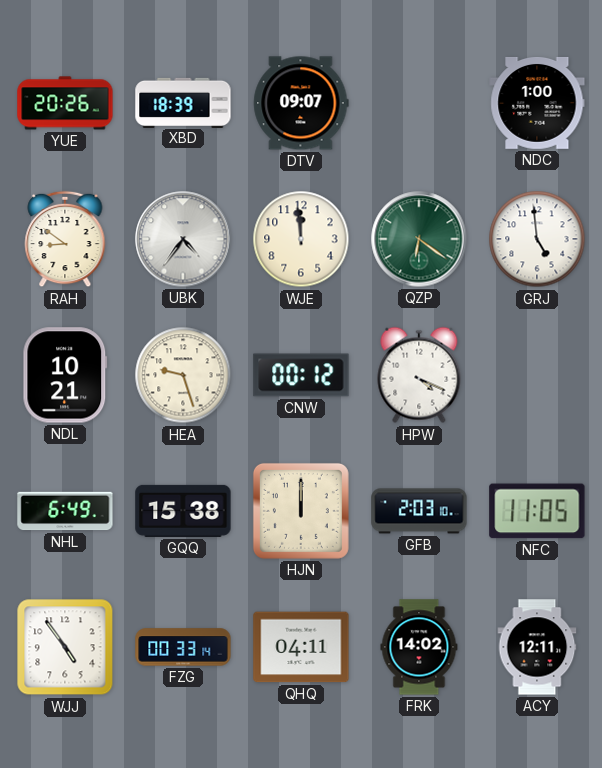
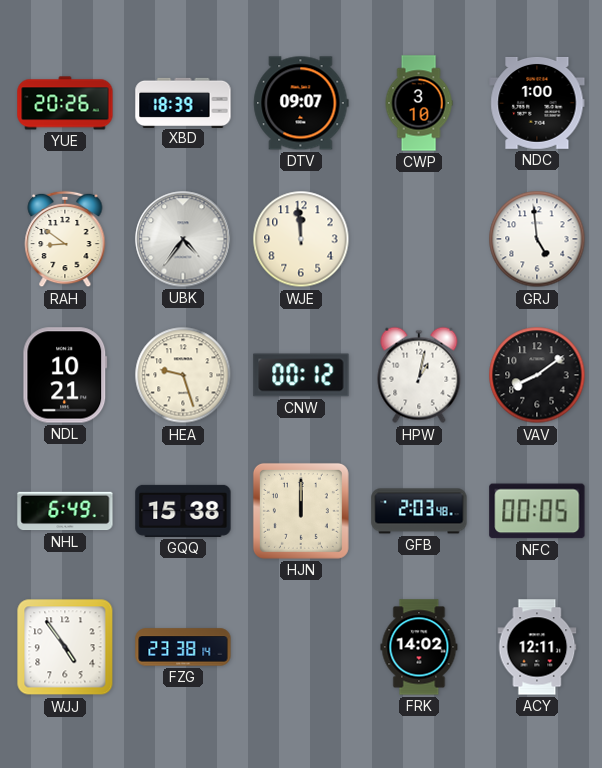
CWP: none -> 3:10
QZP: 6:21 -> none
HPW: 4:19 -> 1:02
VAV: none -> 8:09
GFB: 2:03:10 -> 2:03:48
NFC: 11:05 -> 00:05
FZG: 00:33 -> 23:38
QHQ: 04:11 -> none
